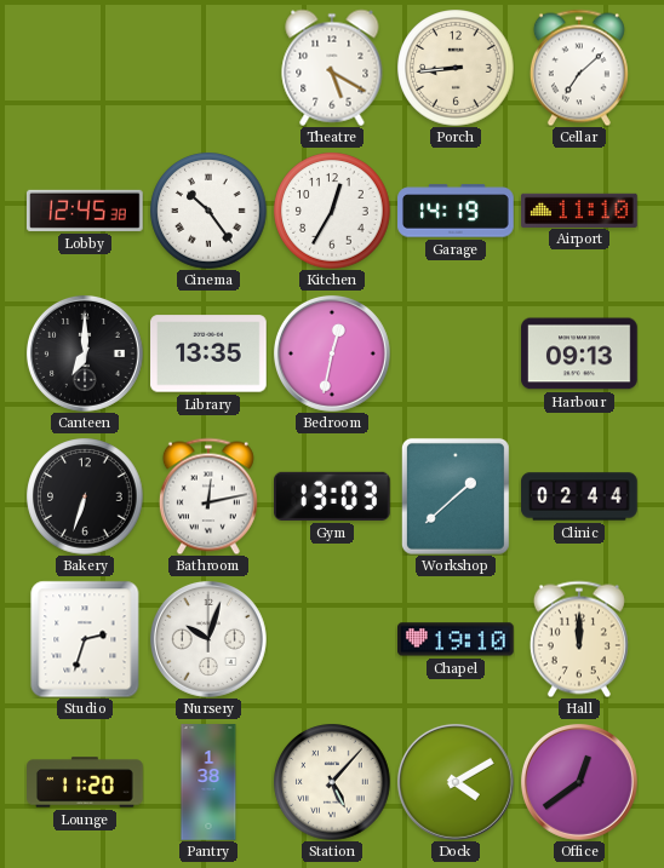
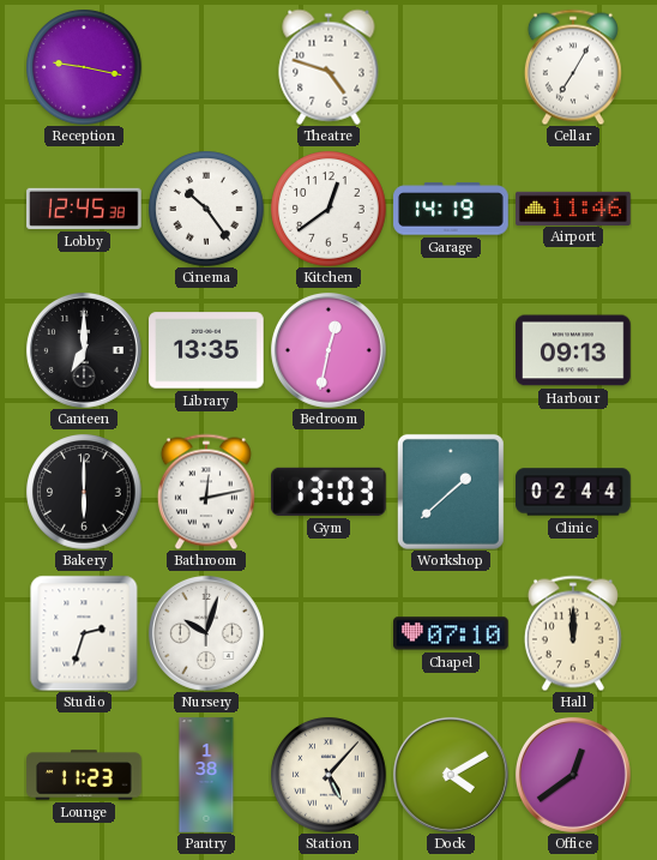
Reception: none -> 9:17
Theatre: 5:20 -> 4:48
Porch: 8:44 -> none
Cellar: 7:08 -> 7:05
Kitchen: 12:35 -> 12:39
Airport: 11:10 -> 11:46
Bakery: 6:33 -> 6:00
Chapel: 19:10 -> 07:10
Lounge: 11:20 -> 11:23
